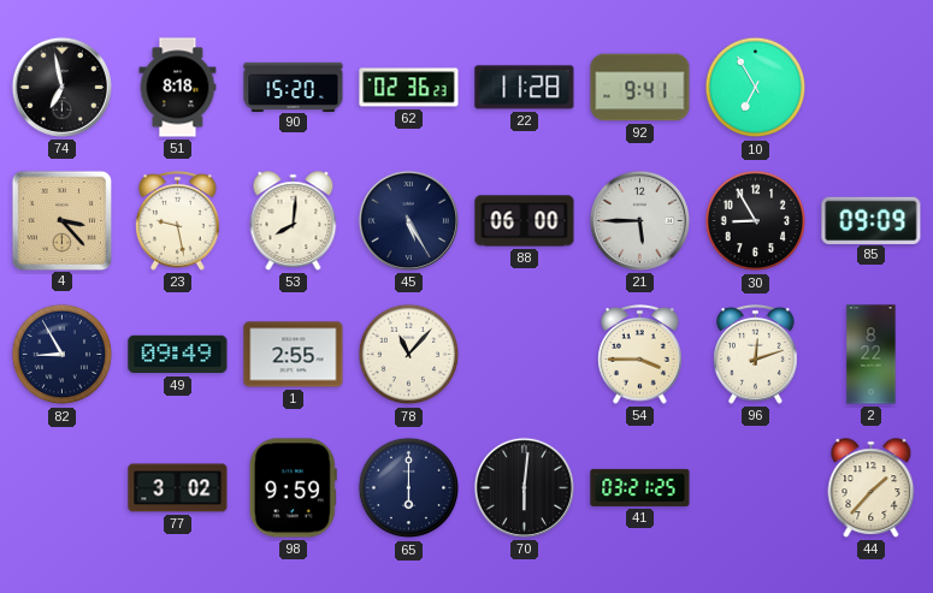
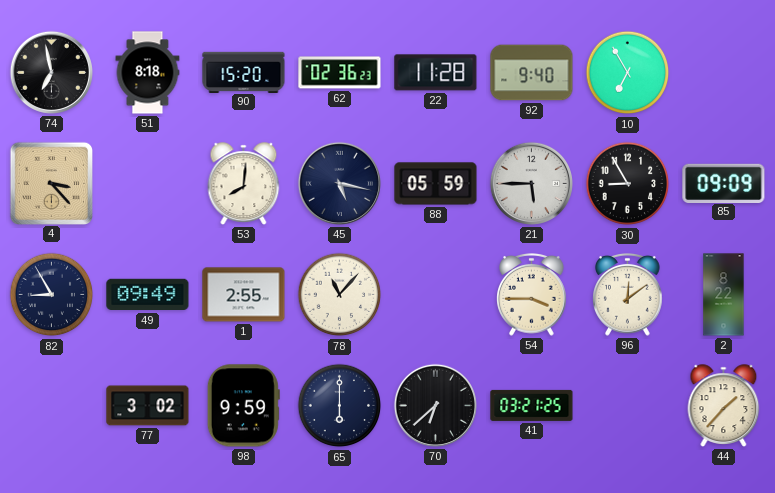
92: 9:41 -> 9:40
23: 9:28 -> none
45: 5:25 -> 5:17
88: 06:00 -> 05:59
96: 12:12 -> 12:09
70: 6:01 -> 6:38
